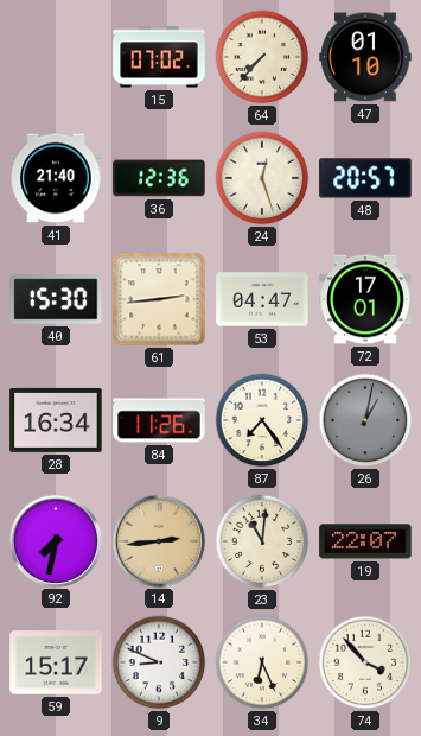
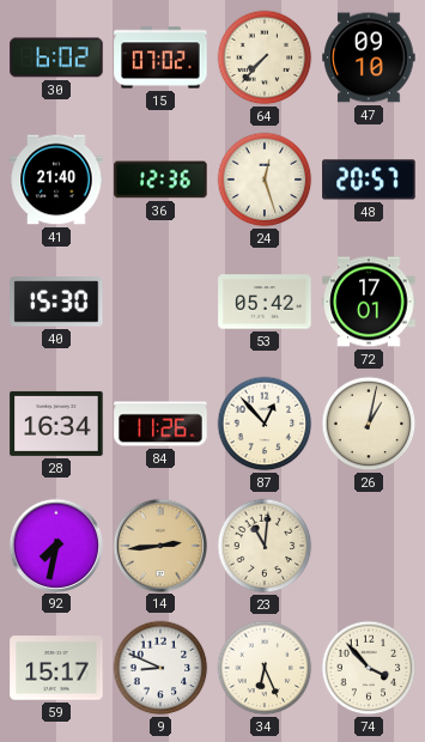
30: none -> 6:02
47: 01:10 -> 09:10
61: 2:44 -> none
53: 04:47 -> 05:42
87: 7:24 -> 12:53
26 dial: grey -> cream
19: 22:07 -> none
